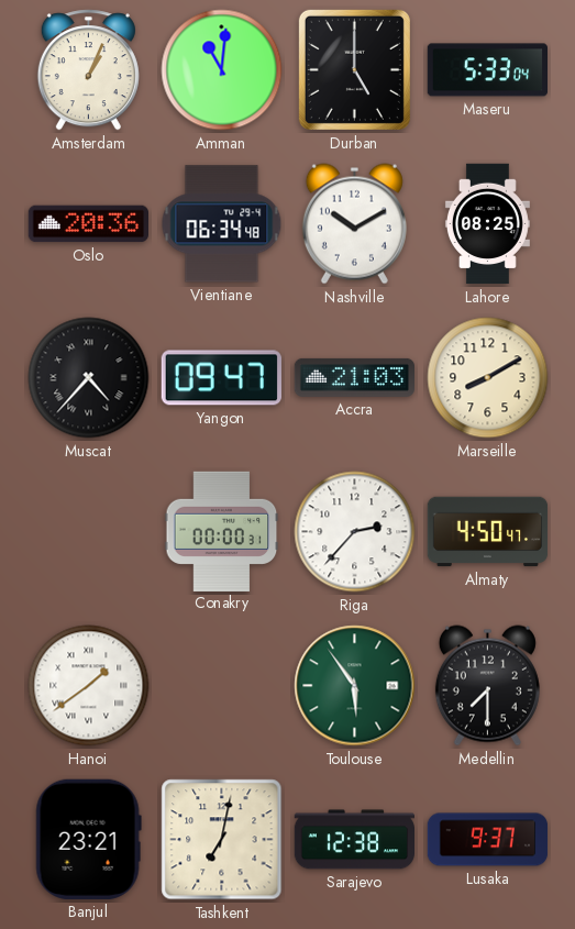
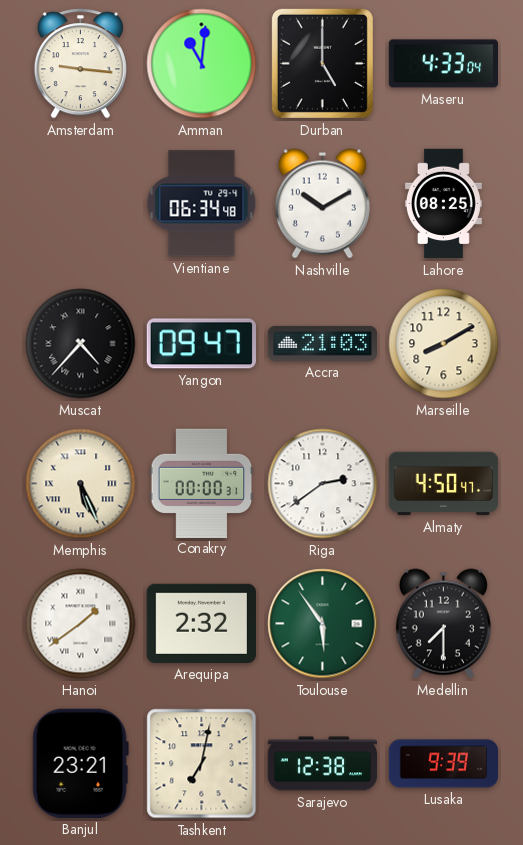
Amsterdam: 1:04 -> 9:16
Maseru: 5:33 -> 4:33
Oslo: 20:36 -> none
Memphis: none -> 5:26
Riga: 2:37 -> 2:39
Arequipa: none -> 2:32
Lusaka: 9:37 -> 9:39
